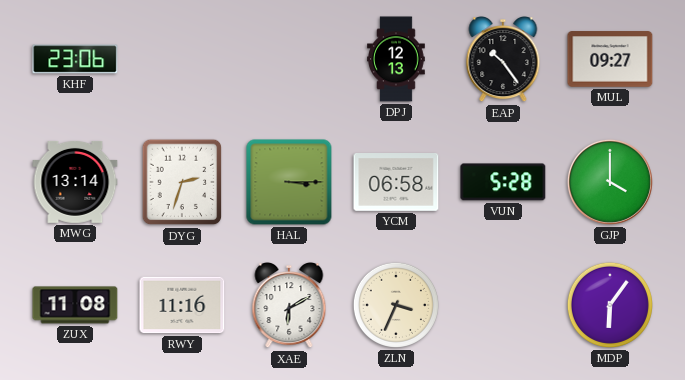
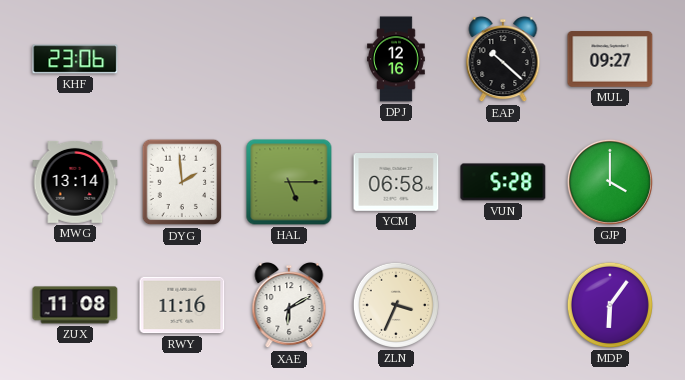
DPJ: 12:13 -> 12:16
EAP: 10:24 -> 10:22
DYG: 2:33 -> 1:59
HAL: 3:15 -> 5:15
